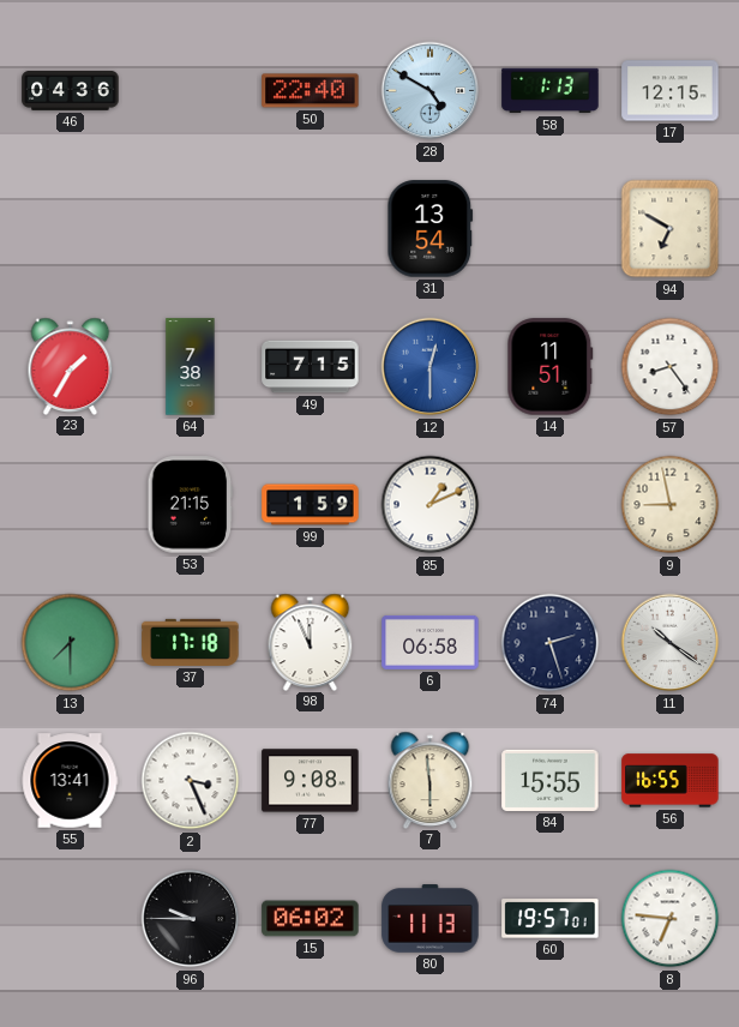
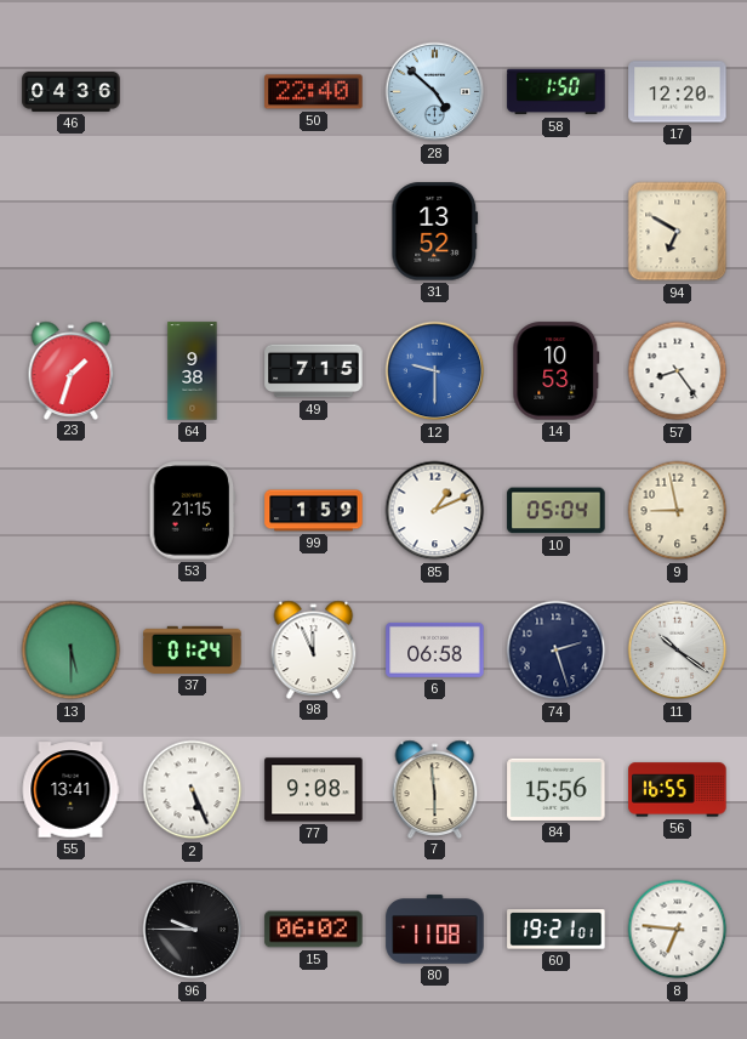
28: 4:50 -> 4:52
58: 1:13 -> 1:50
17: 12:15 -> 12:20
31: 13:54 -> 13:52
23: 1:35 -> 1:33
64: 7:38 -> 9:38
12: 12:30 -> 9:30
14: 11:51 -> 10:53
10: none -> 05:04
13: 7:30 -> 5:30
37: 17:18 -> 01:24
2: 3:26 -> 5:26
84: 15:55 -> 15:56
80: 11:13 -> 11:08
60: 19:57 -> 19:21
